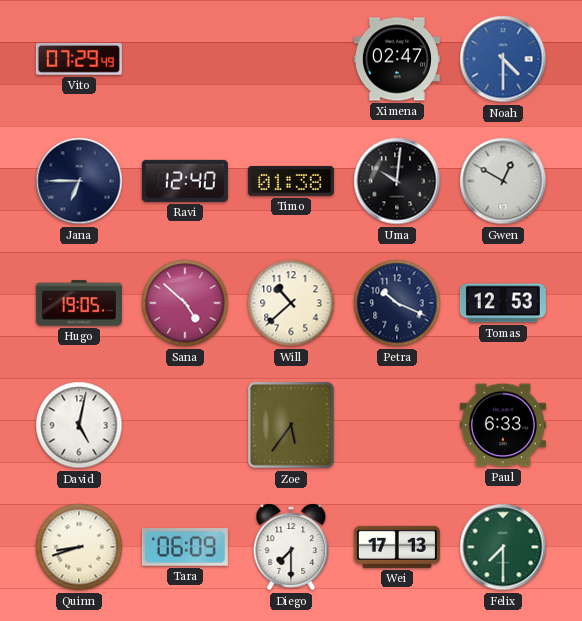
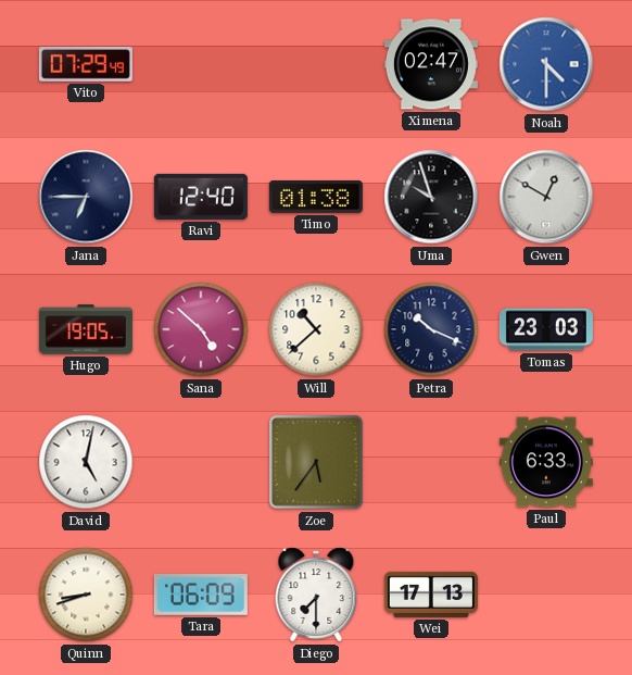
Uma: 10:01 -> 9:57
Tomas: 12:53 -> 23:03
Felix: 7:30 -> none
